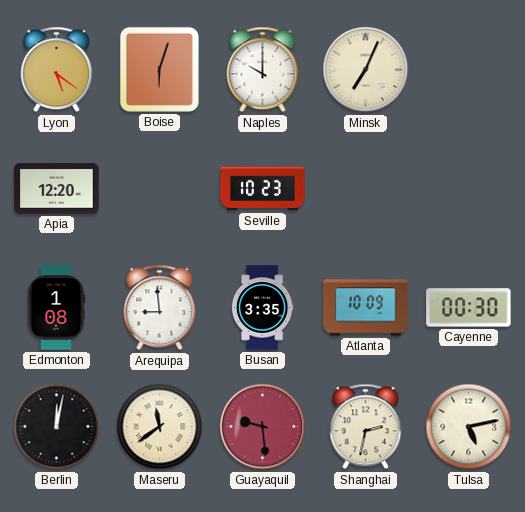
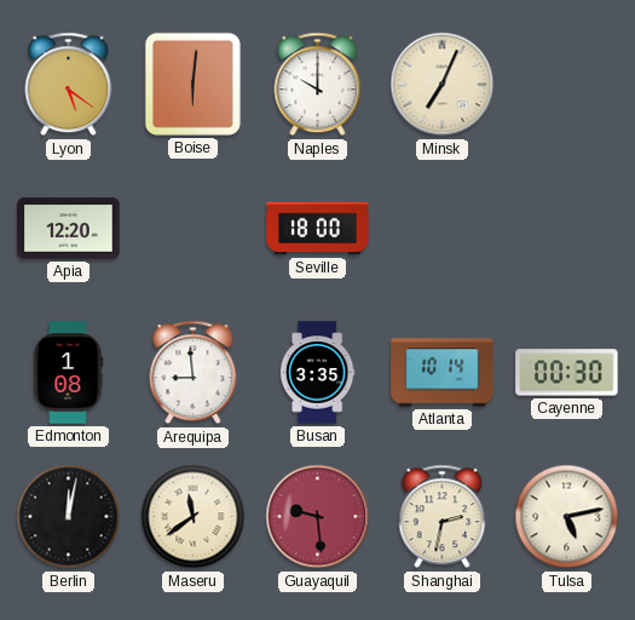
Boise: 6:03 -> 6:01
Seville: 10:23 -> 18:00
Atlanta: 10:09 -> 10:14
